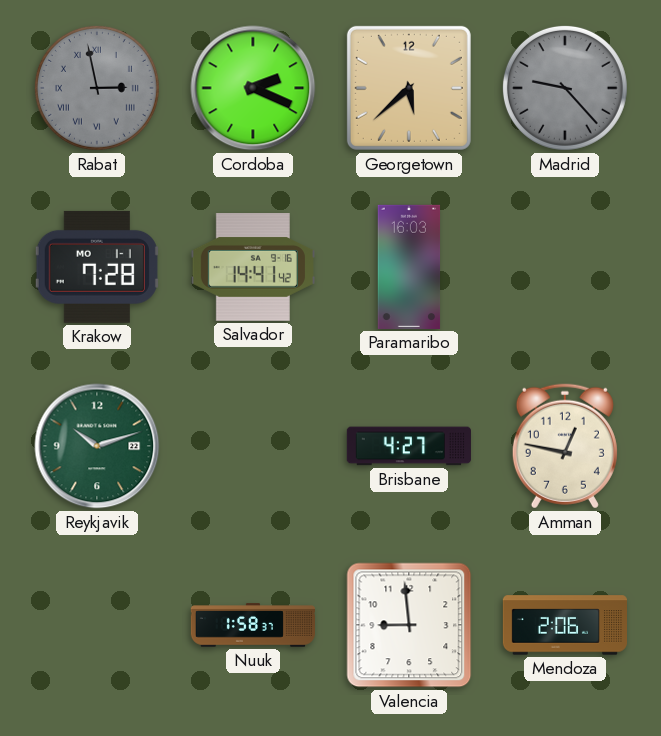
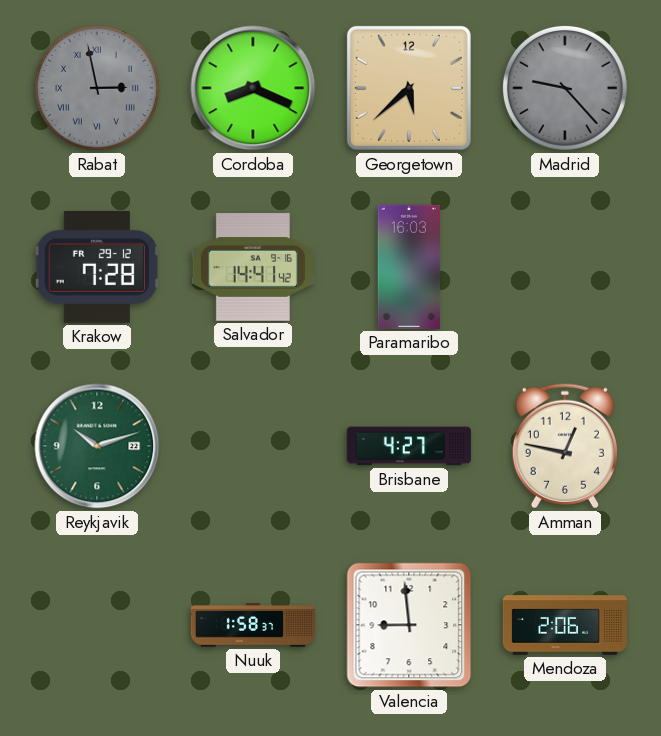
Cordoba: 2:19 -> 8:19
Krakow date: MO 1-1 -> FR 29-12
